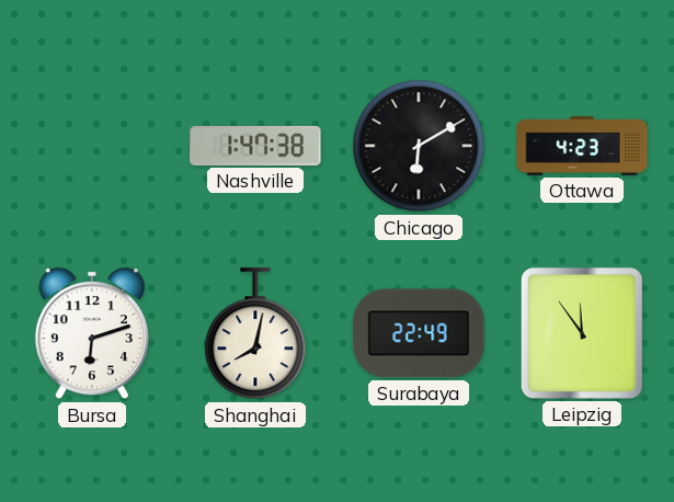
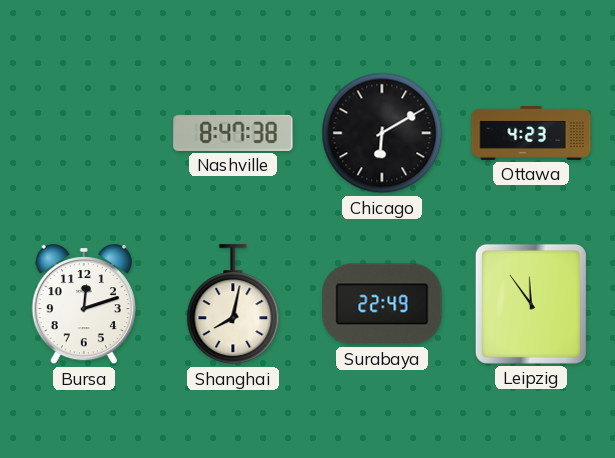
Nashville: 1:47 -> 8:47
Bursa: 6:12 -> 12:12
